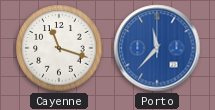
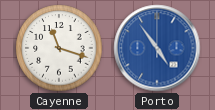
Porto: 11:37 -> 4:54
